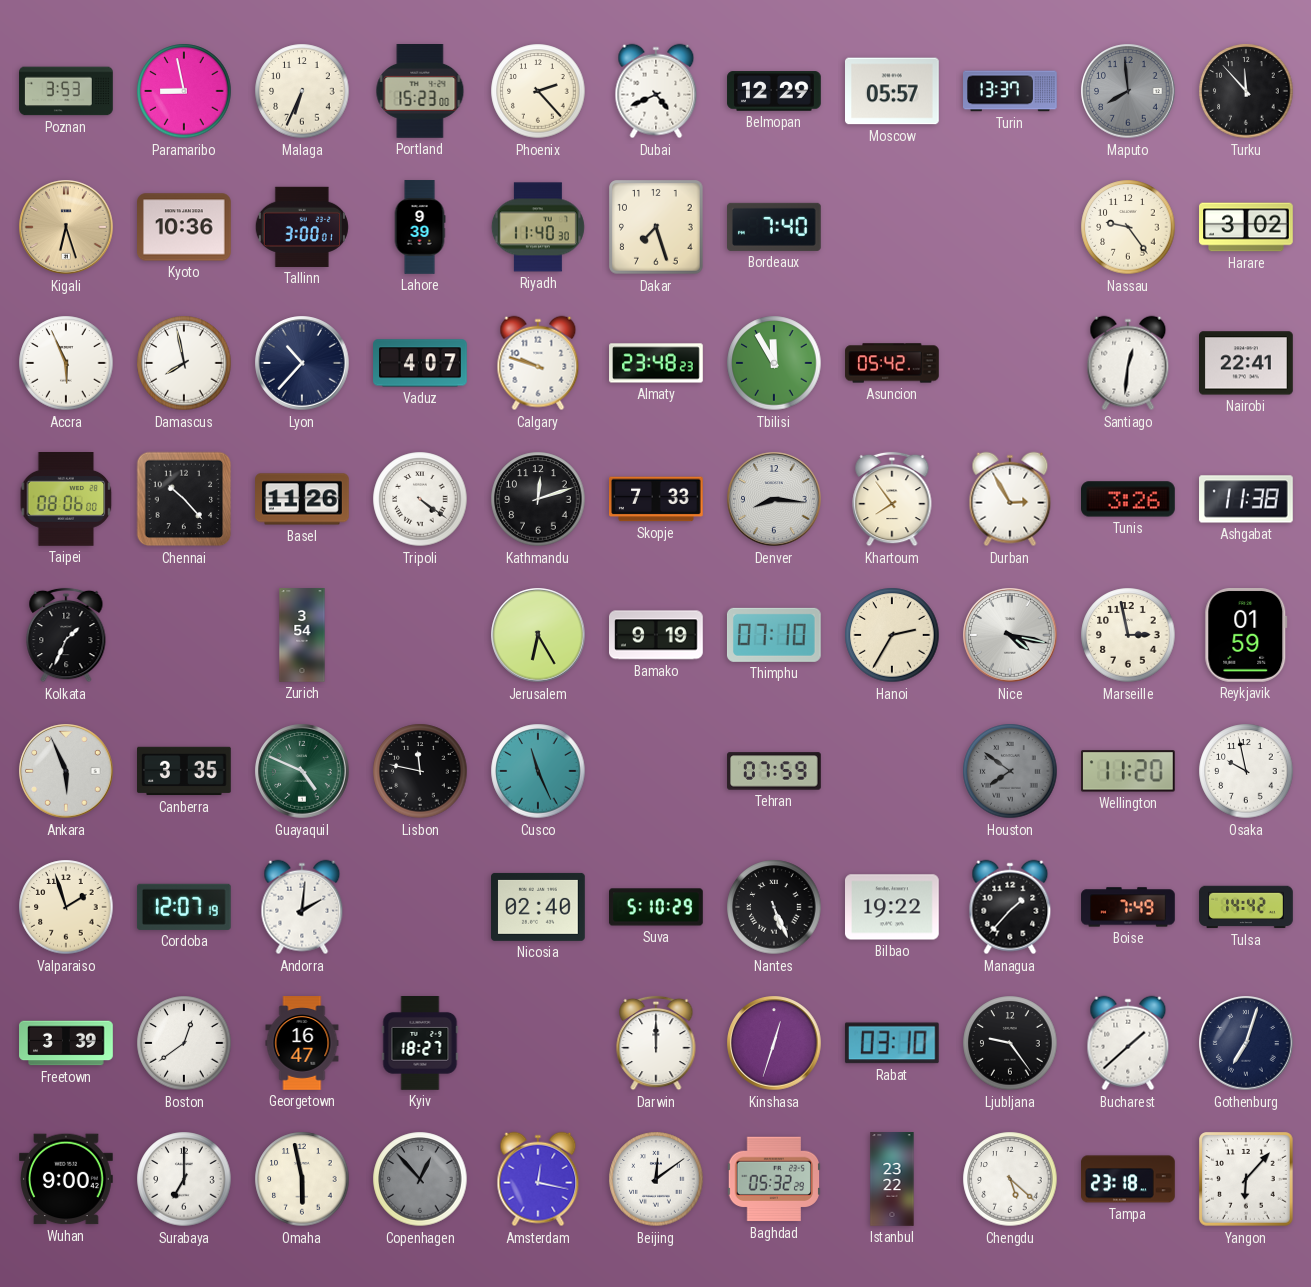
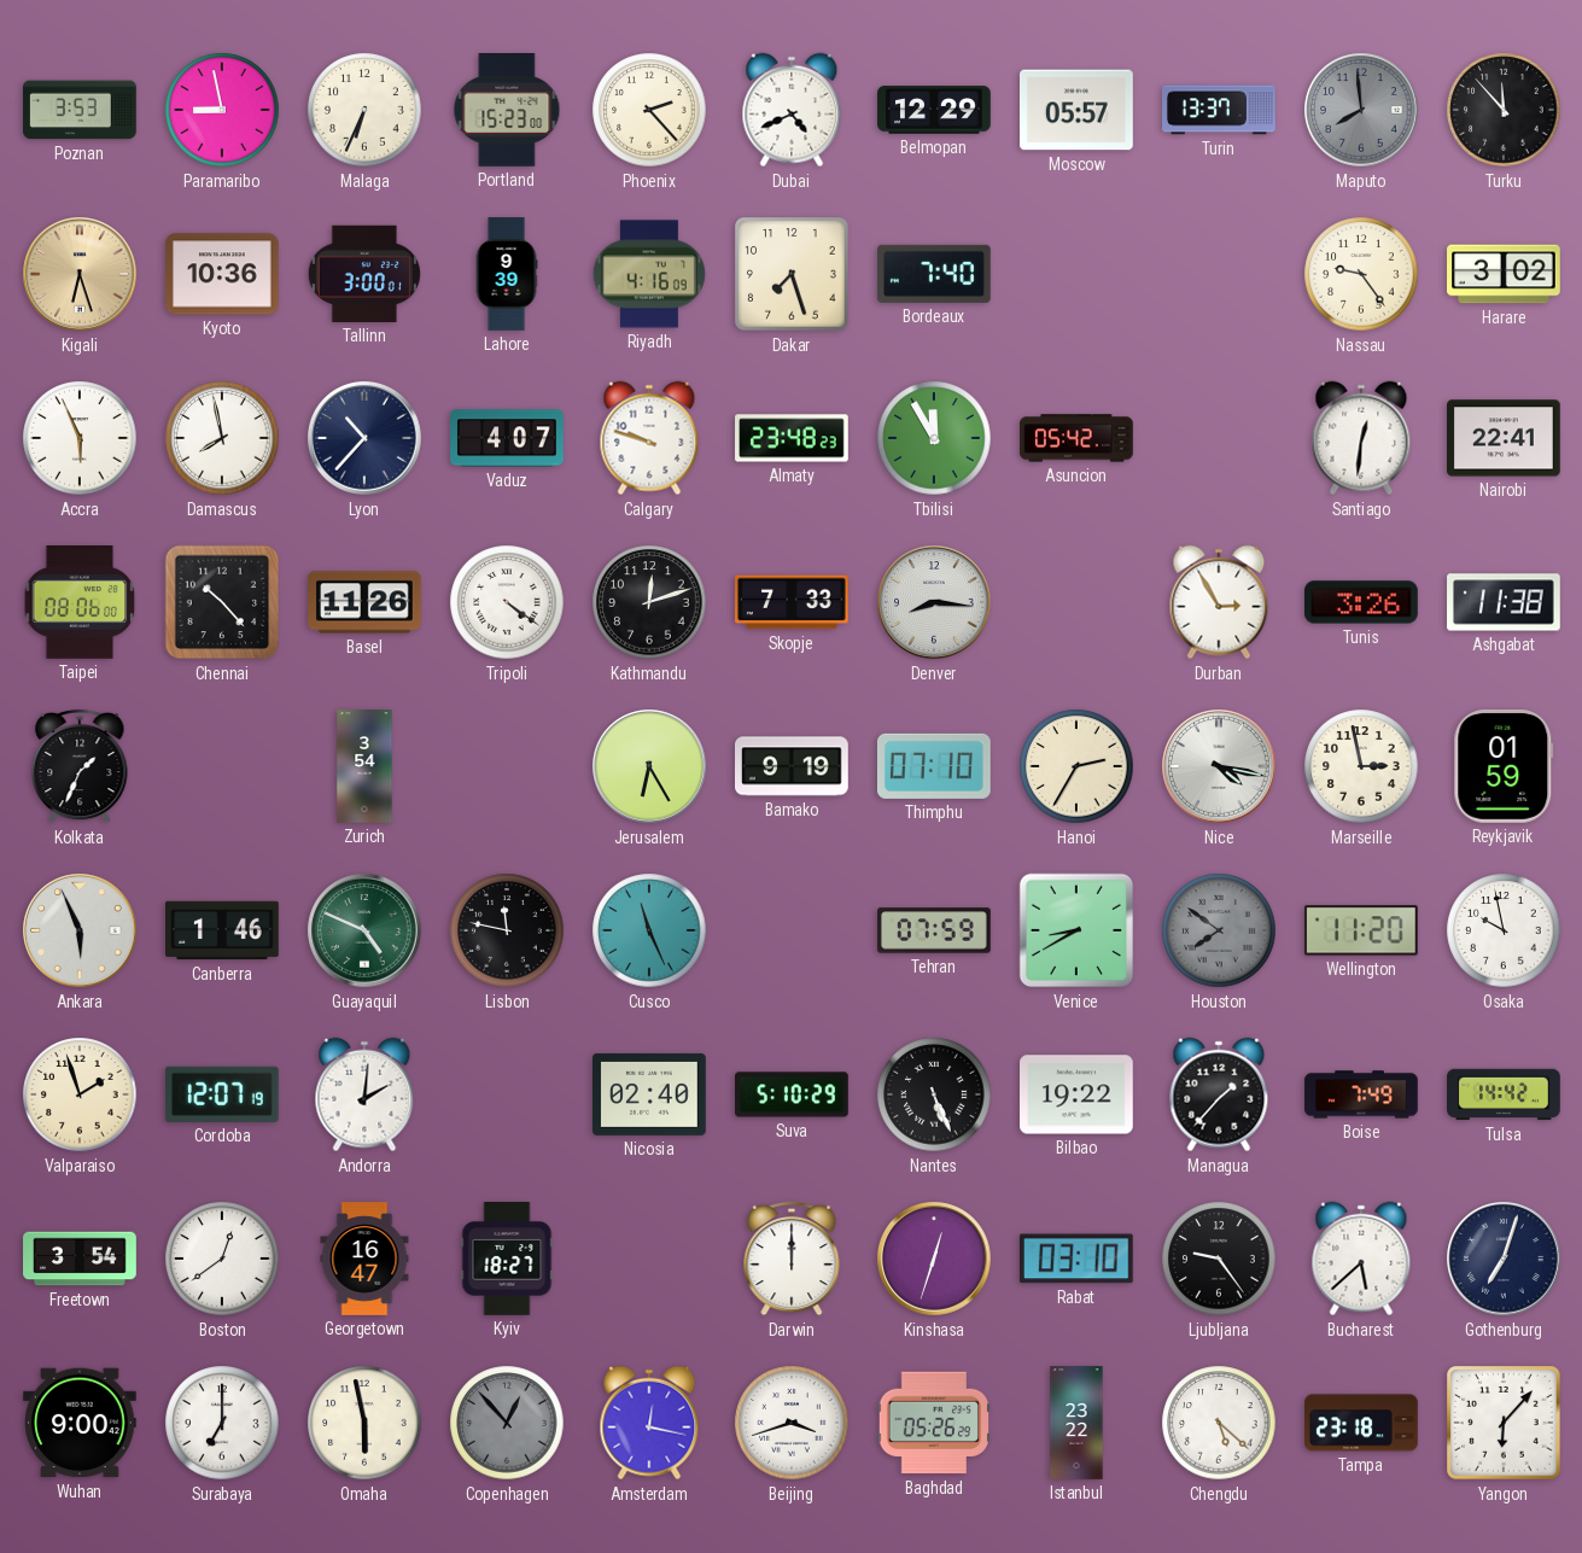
Riyadh: 11:40 -> 4:16
Khartoum: 7:54 -> none
Canberra: 3:35 -> 1:46
Venice: none -> 8:40
Freetown: 3:39 -> 3:54
Bucharest: 1:38 -> 5:38
Beijing: 12:09 -> 3:42
Baghdad: 05:32 -> 05:26
